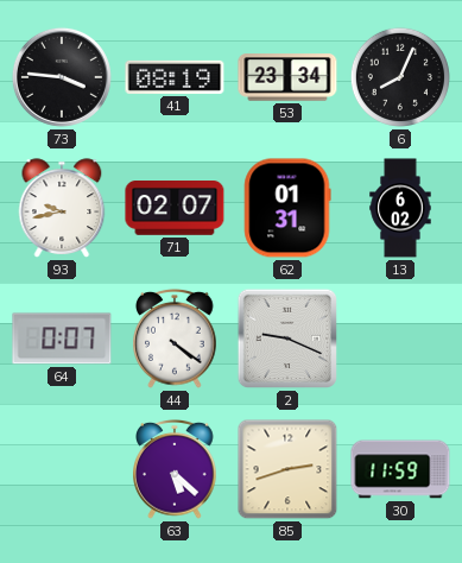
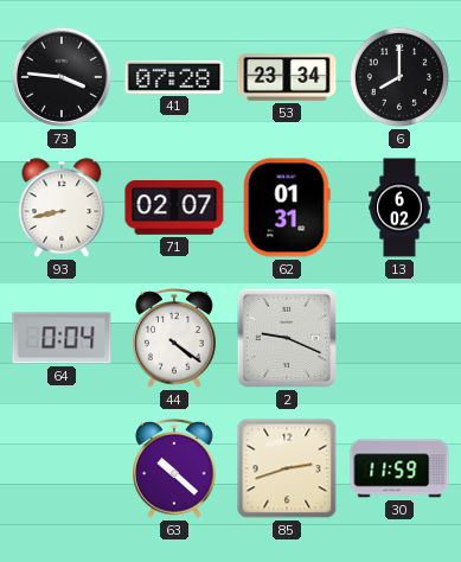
41: 08:19 -> 07:28
6: 8:04 -> 8:00
93: 9:43 -> 8:43
64: 0:07 -> 0:04
63: 5:22 -> 10:22
